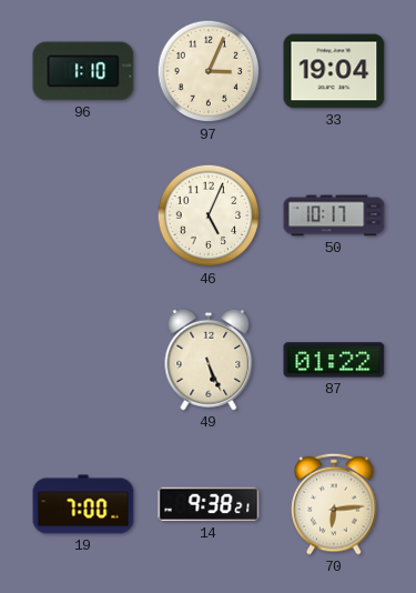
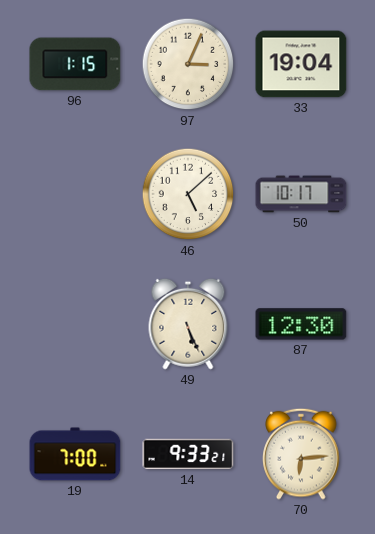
96: 1:10 -> 1:15
46: 5:04 -> 5:08
87: 01:22 -> 12:30
14: 9:38 -> 9:33
